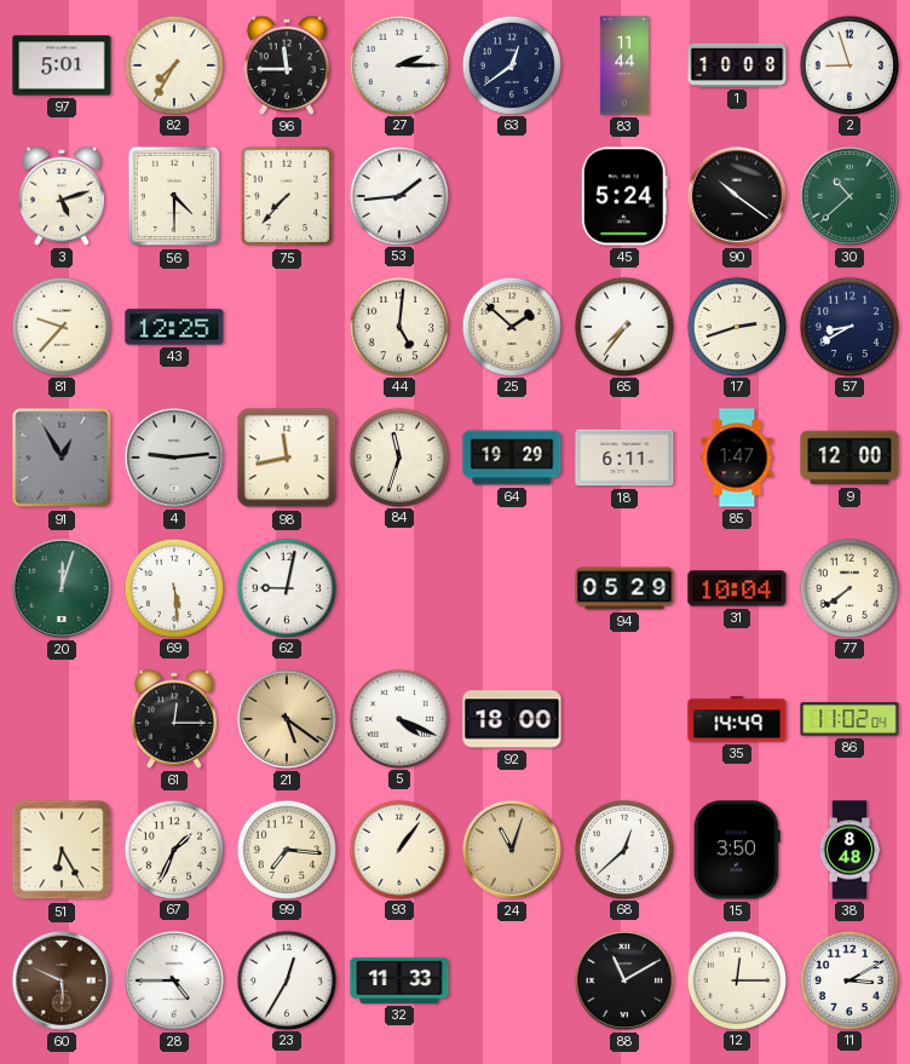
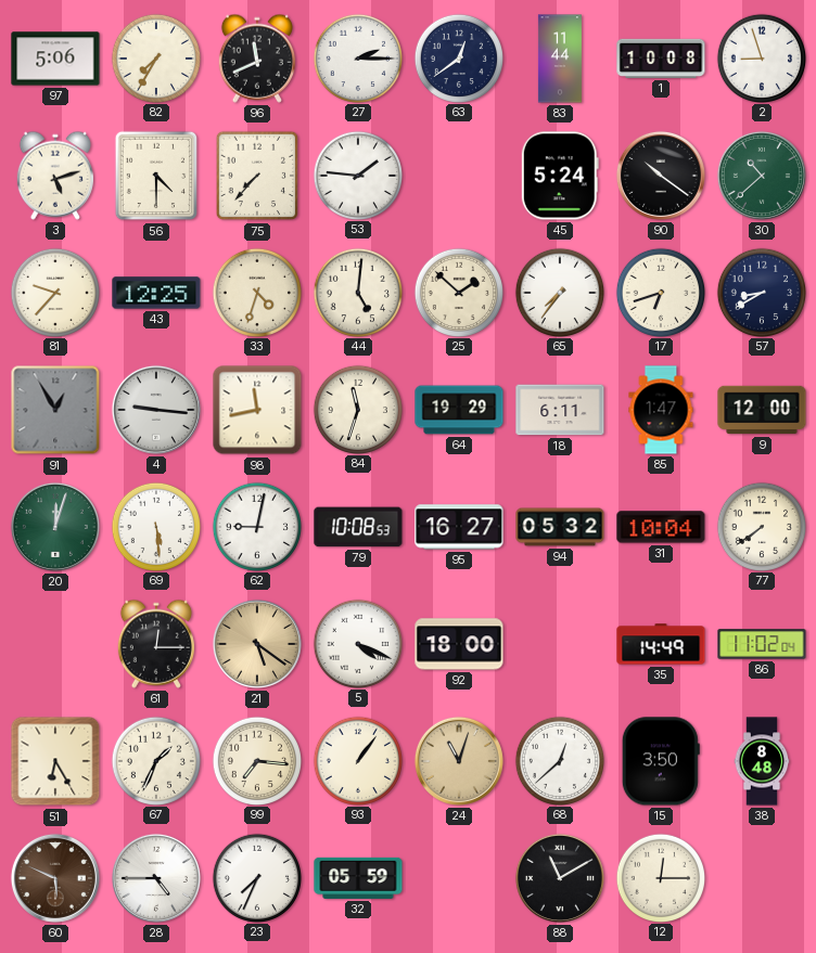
97: 5:01 -> 5:06
96: 11:45 -> 11:41
53: 1:44 -> 1:46
33: none -> 4:33
17: 2:42 -> 6:42
4: 9:14 -> 9:16
79: none -> 10:08
95: none -> 16:27
94: 05:29 -> 05:32
23: 12:35 -> 7:34
32: 11:33 -> 05:59
11: 3:10 -> none
